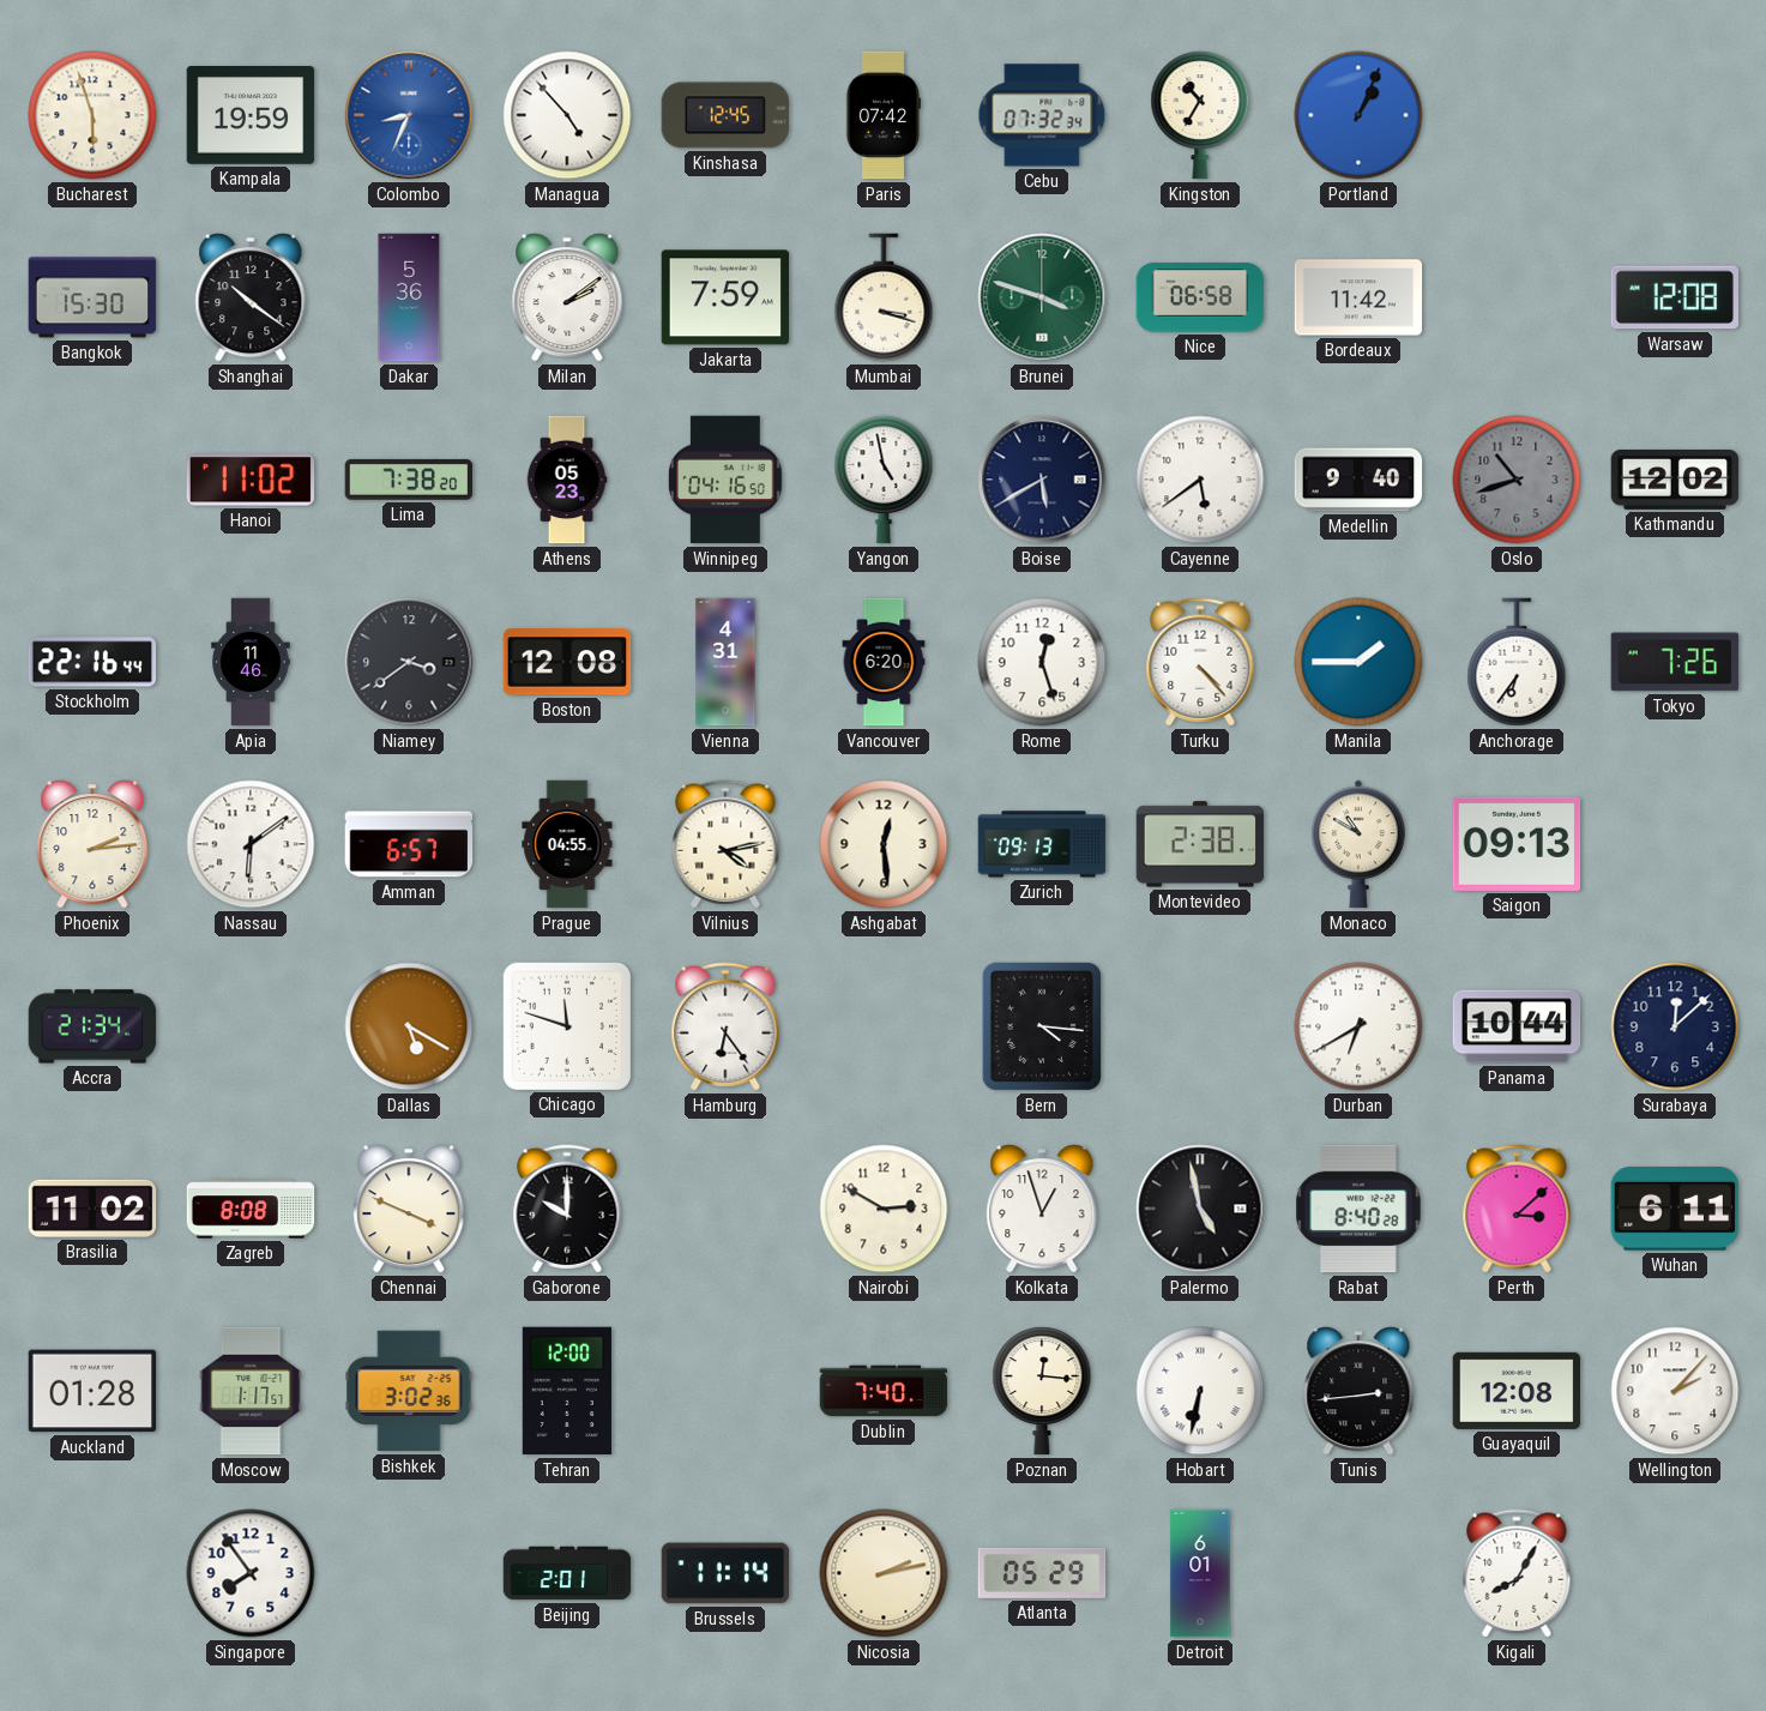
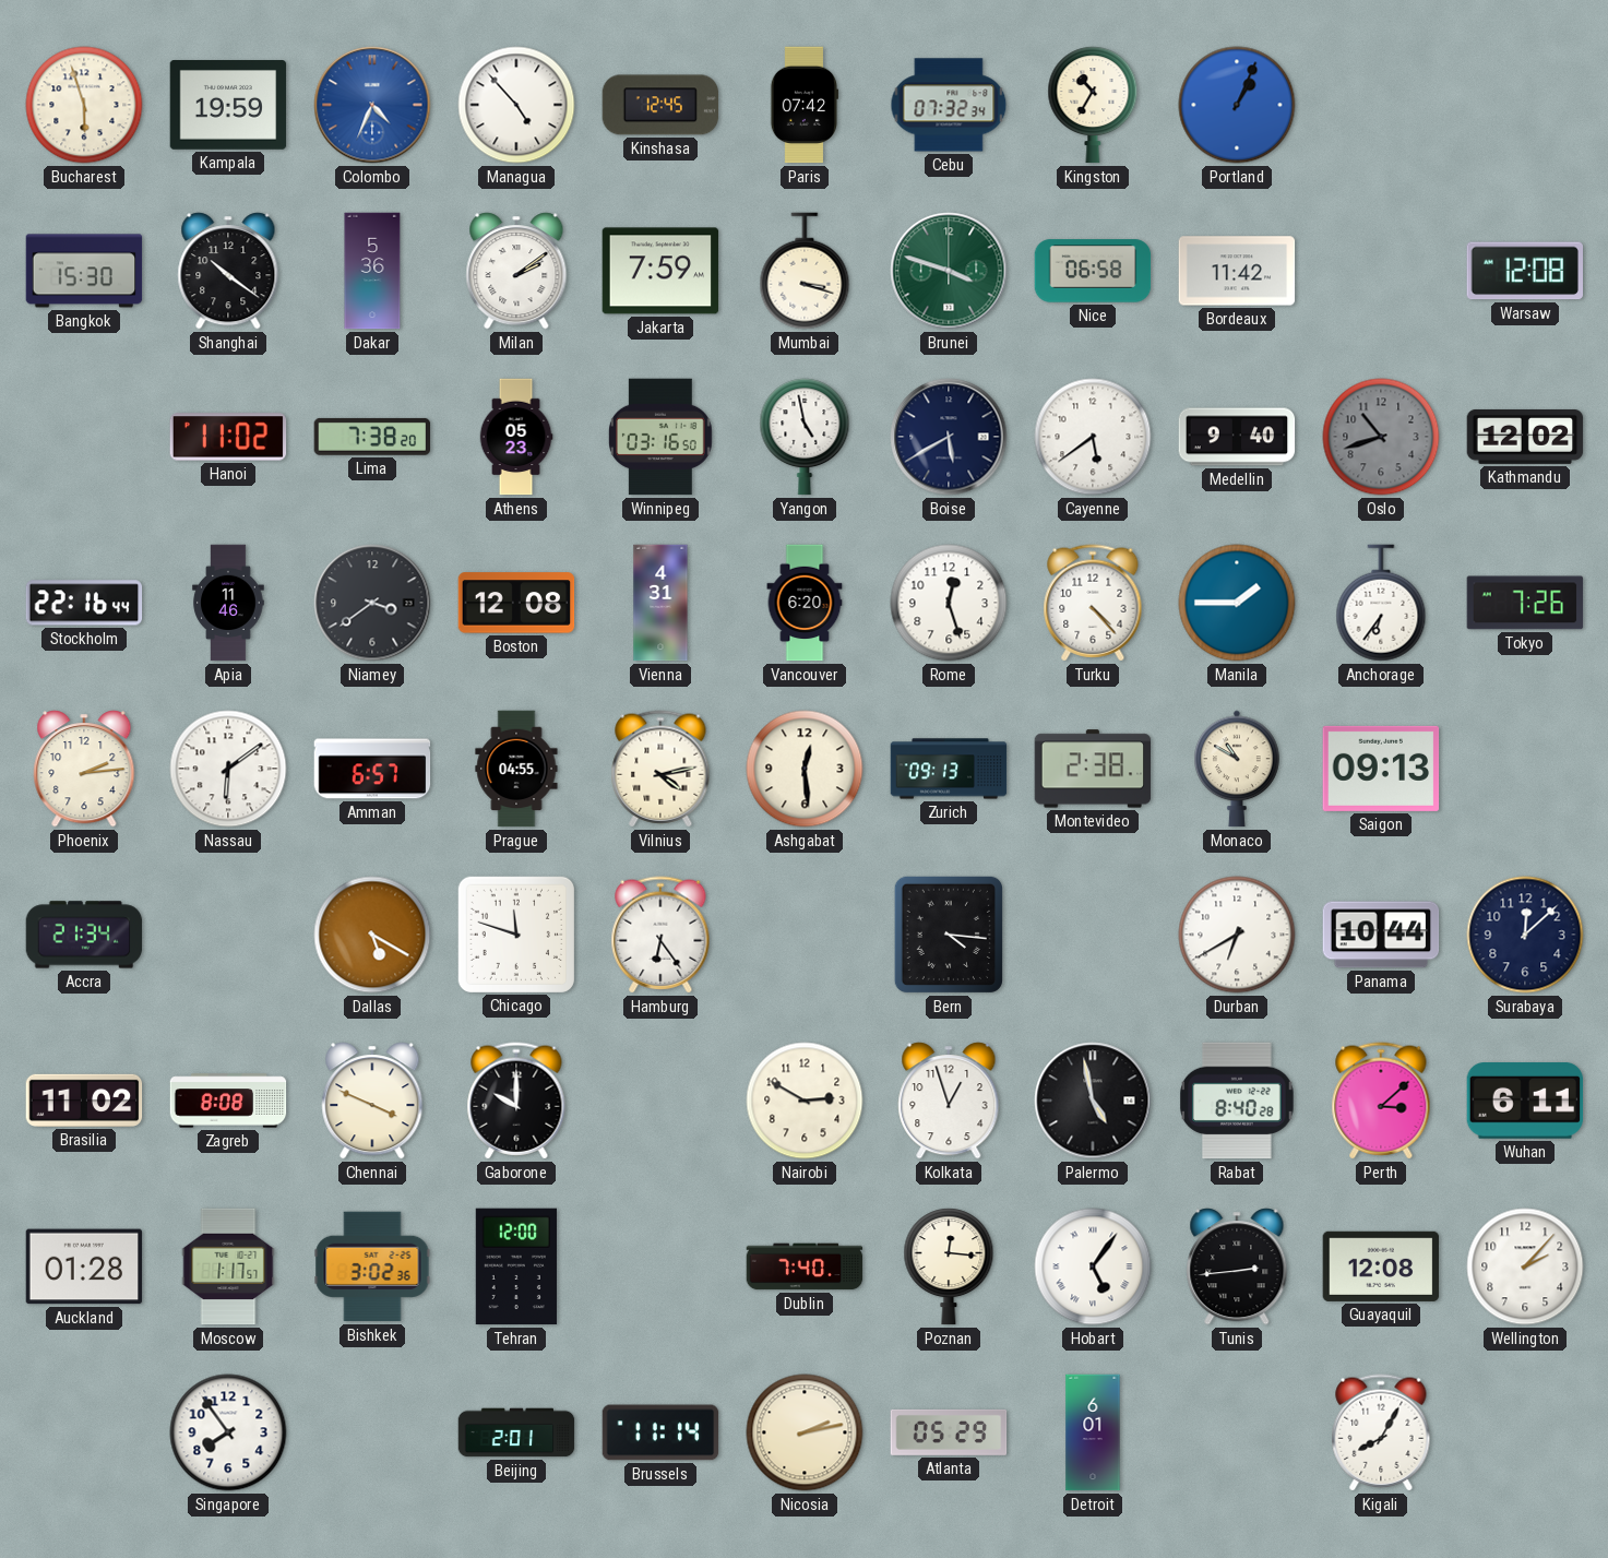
Colombo: 8:34 -> 4:34
Winnipeg: 04:16 -> 03:16
Hobart: 6:32 -> 5:06
